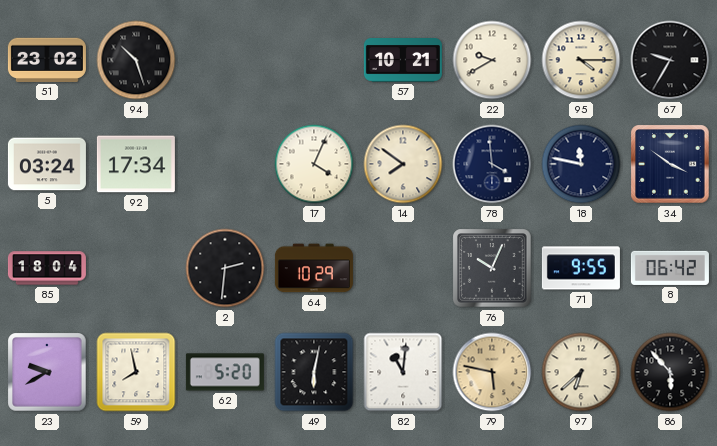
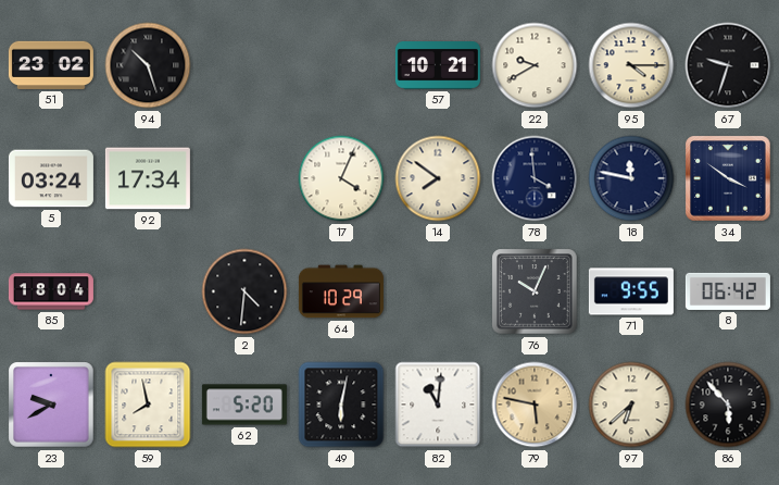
67: 9:35 -> 9:33
2: 2:31 -> 4:31
